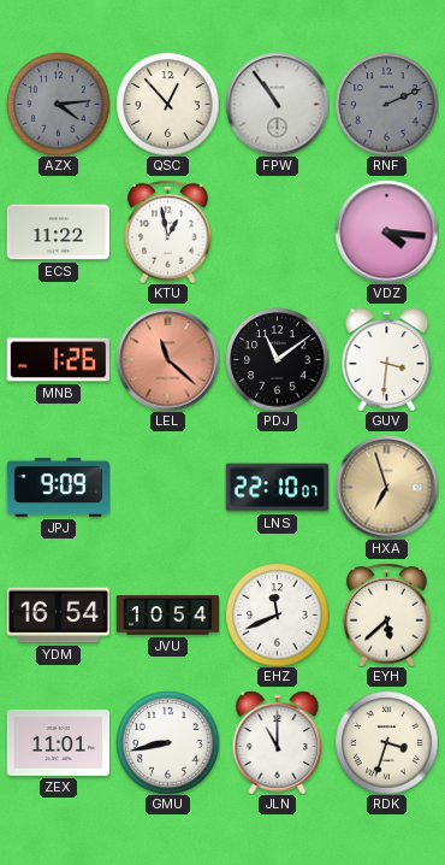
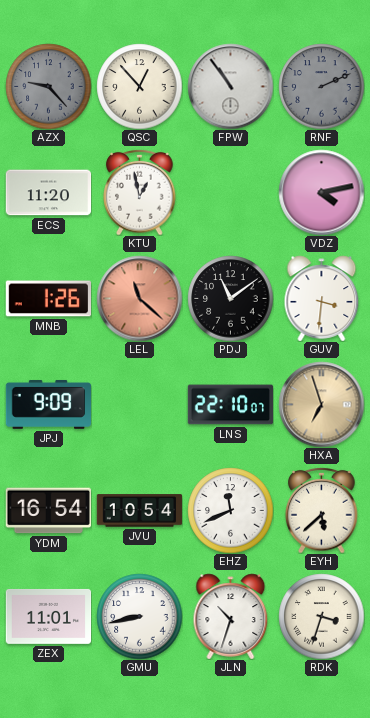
AZX: 4:14 -> 9:23
ECS: 11:22 -> 11:20
VDZ: 4:16 -> 4:13
JLN: 11:00 -> 10:33
